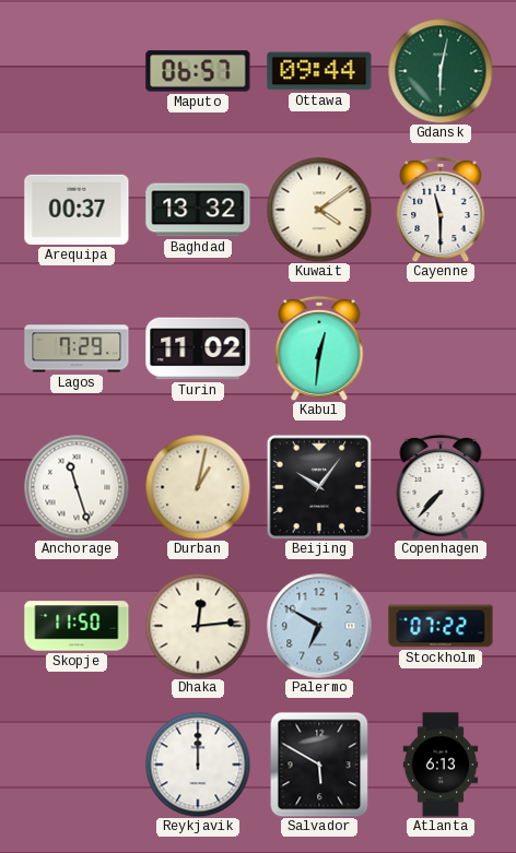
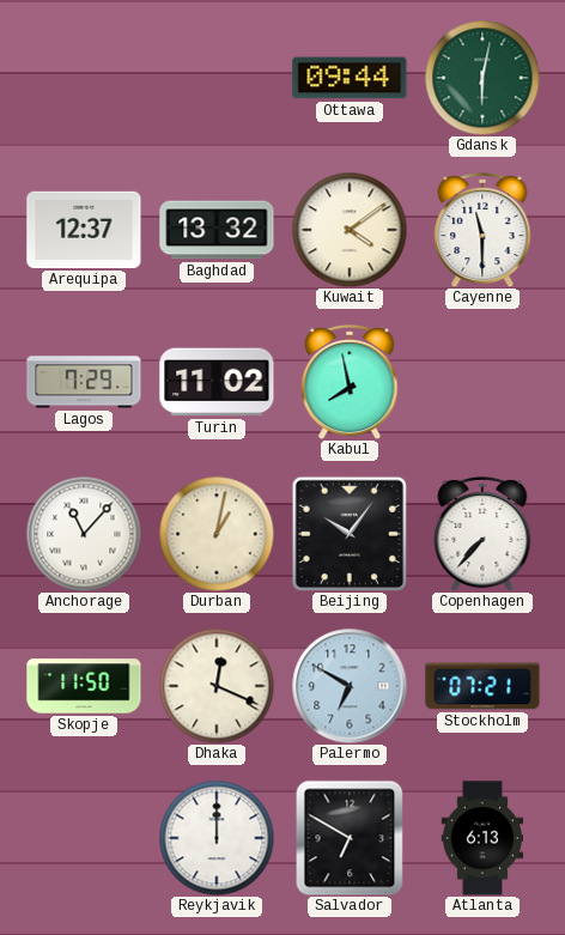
Maputo: 06:57 -> none
Arequipa: 00:37 -> 12:37
Kabul: 12:31 -> 7:58
Anchorage: 11:27 -> 11:07
Dhaka: 12:14 -> 12:19
Stockholm: 07:22 -> 07:21
Salvador: 5:50 -> 6:50
